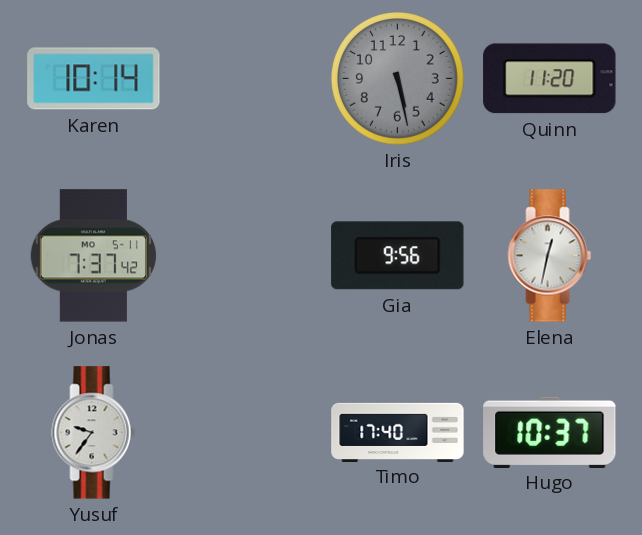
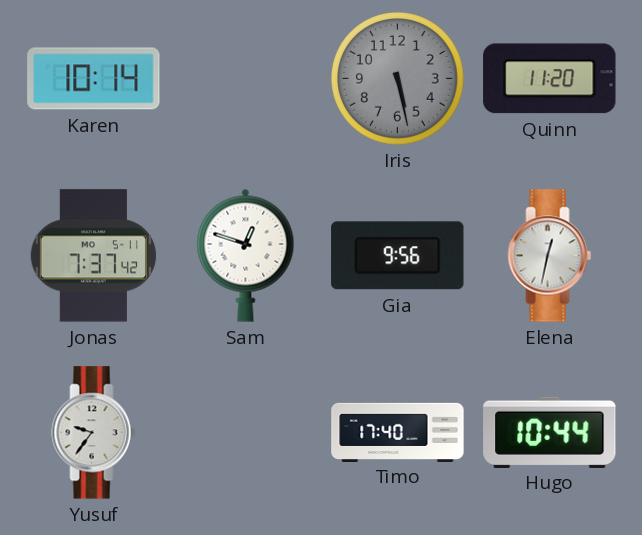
Sam: none -> 12:48
Hugo: 10:37 -> 10:44
